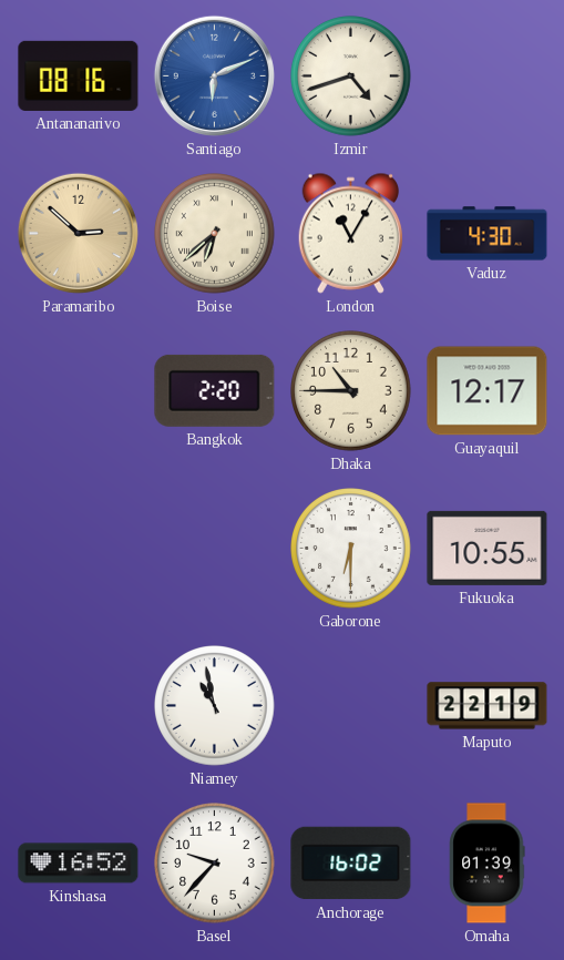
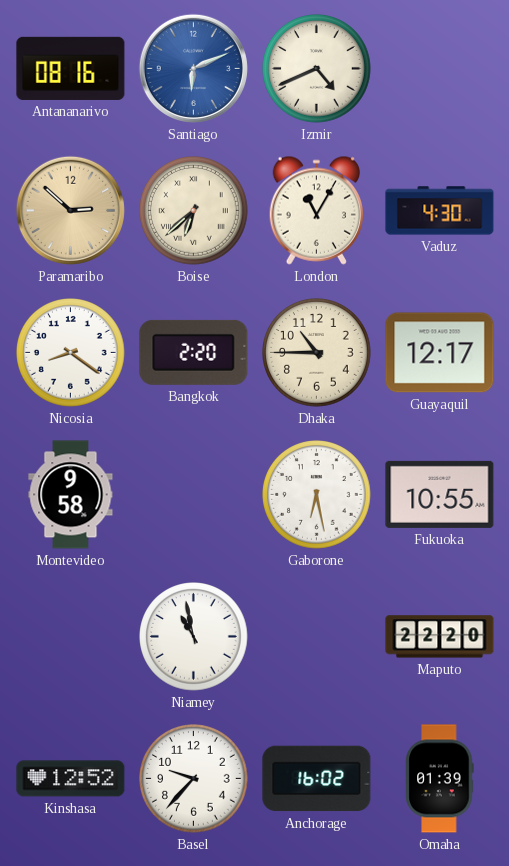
Izmir: 4:42 -> 4:41
Nicosia: none -> 8:21
Montevideo: none -> 9:58
Gaborone: 6:30 -> 6:28
Maputo: 22:19 -> 22:20
Kinshasa: 16:52 -> 12:52
